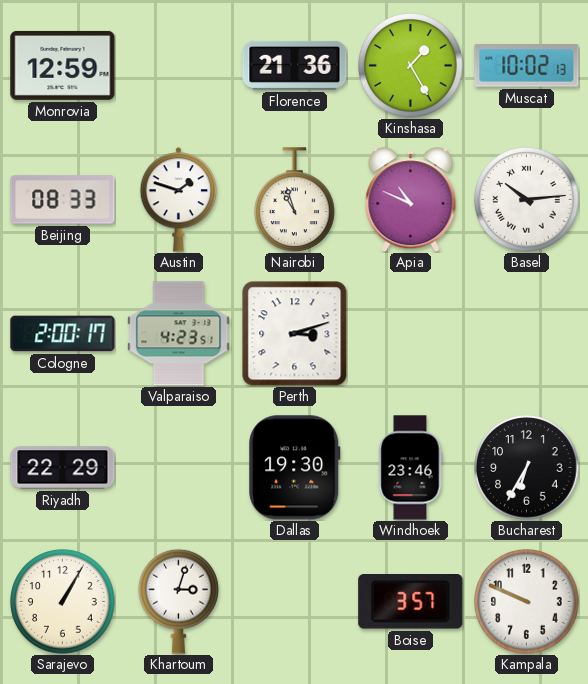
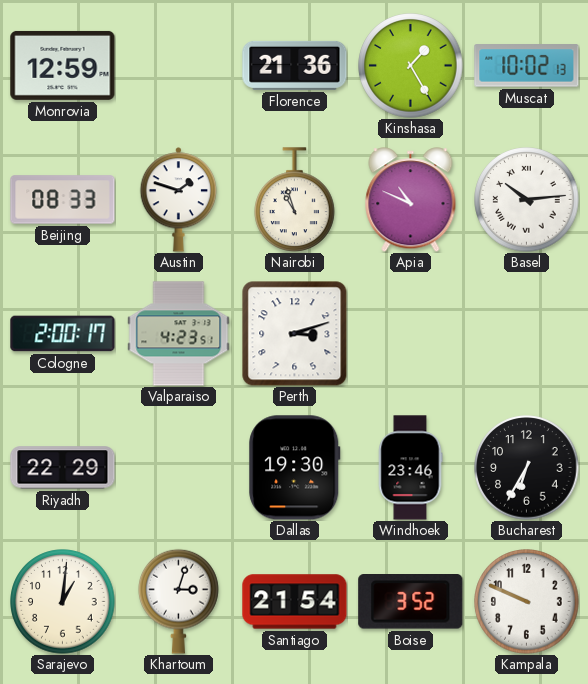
Sarajevo: 1:05 -> 1:01
Santiago: none -> 21:54
Boise: 3:57 -> 3:52
